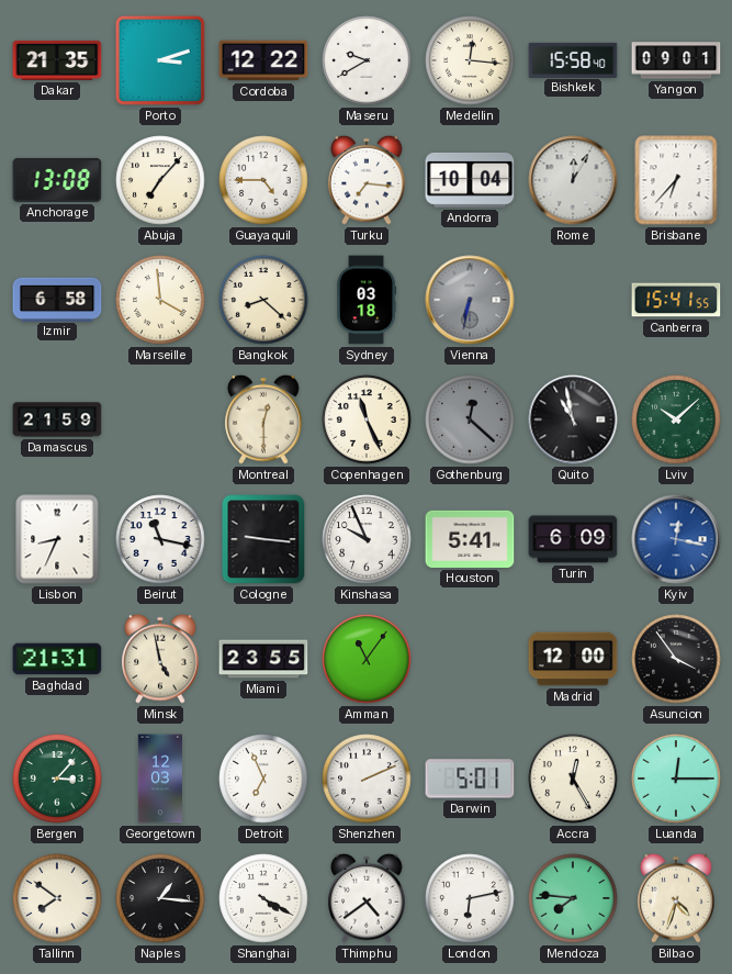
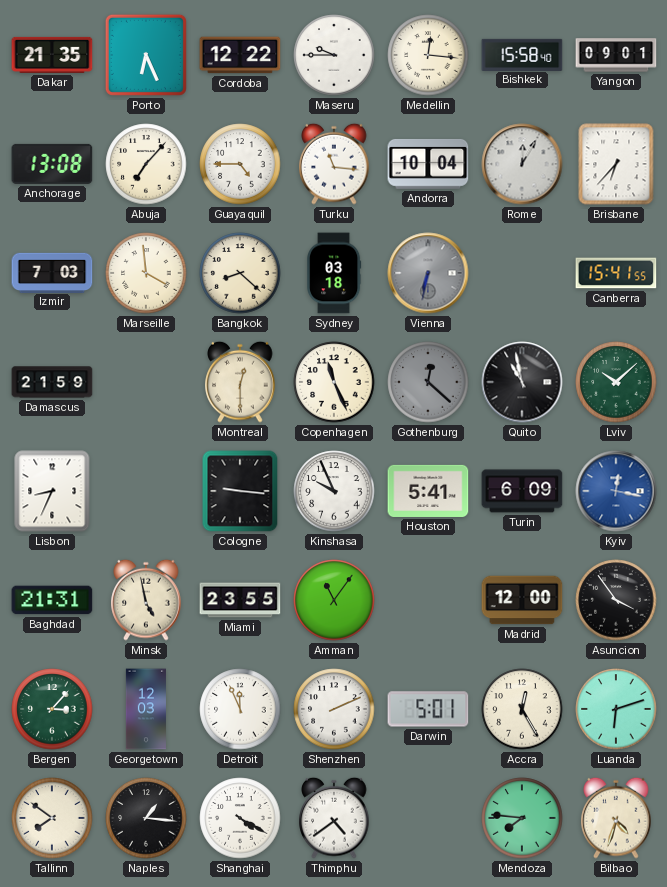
Porto: 3:12 -> 6:26
Maseru: 9:40 -> 9:45
Turku: 7:16 -> 11:16
Izmir: 6:58 -> 7:03
Beirut: 11:17 -> none
Detroit: 6:56 -> 11:56
Luanda: 12:15 -> 6:12
London: 6:13 -> none
